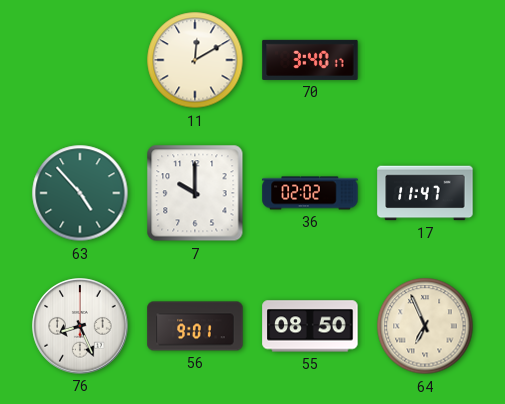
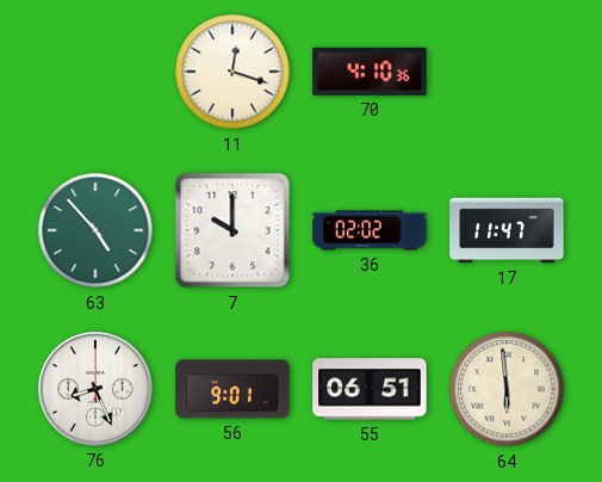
11: 12:10 -> 12:18
70: 3:40 -> 4:10
55: 08:50 -> 06:51
64: 6:56 -> 5:59
